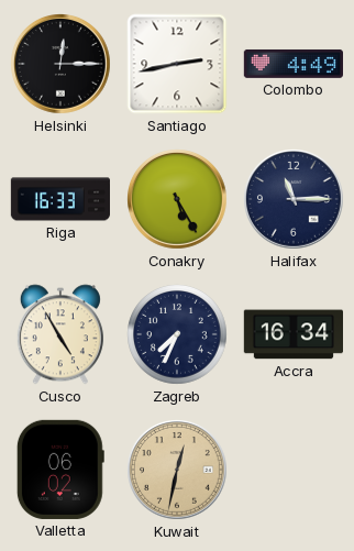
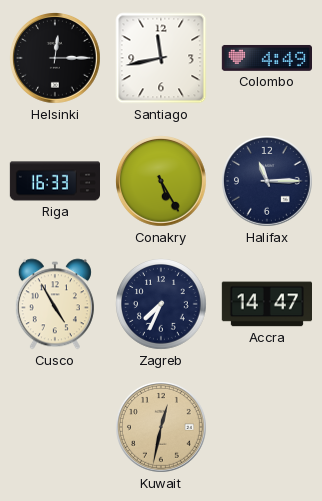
Santiago: 2:43 -> 11:43
Accra: 16:34 -> 14:47
Valletta: 06:02 -> none
